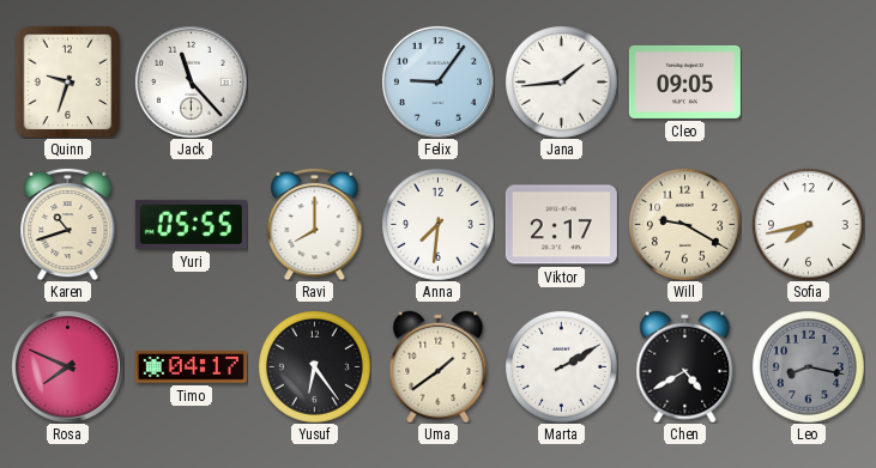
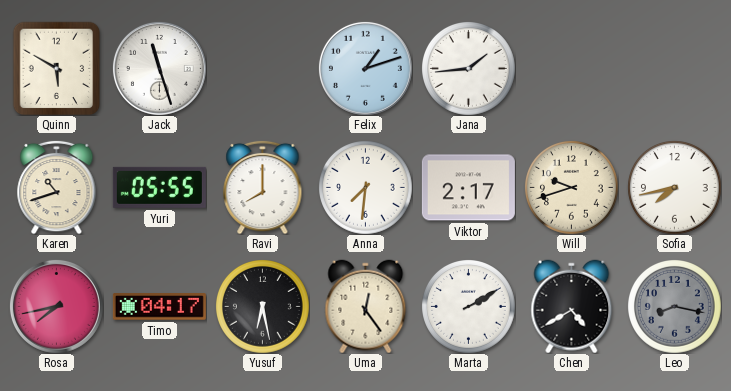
Quinn: 9:33 -> 5:50
Jack: 11:23 -> 11:27
Felix: 9:06 -> 1:12
Cleo: 09:05 -> none
Will: 9:20 -> 9:42
Rosa: 7:49 -> 7:43
Yusuf: 6:24 -> 6:28
Uma: 1:39 -> 12:24
